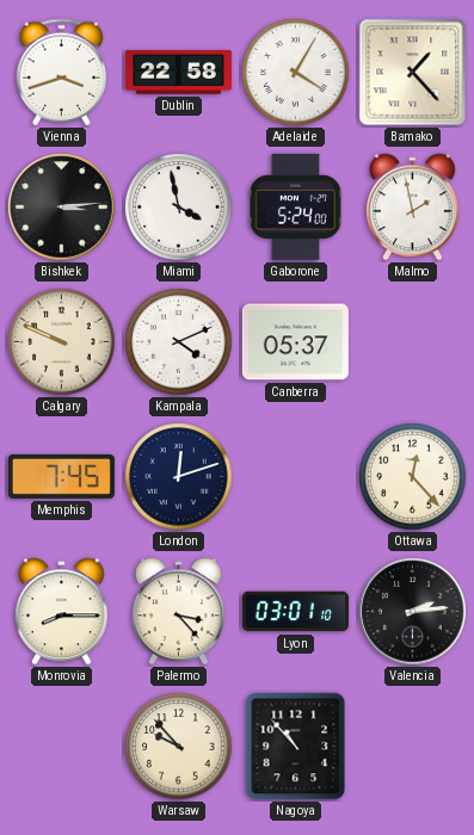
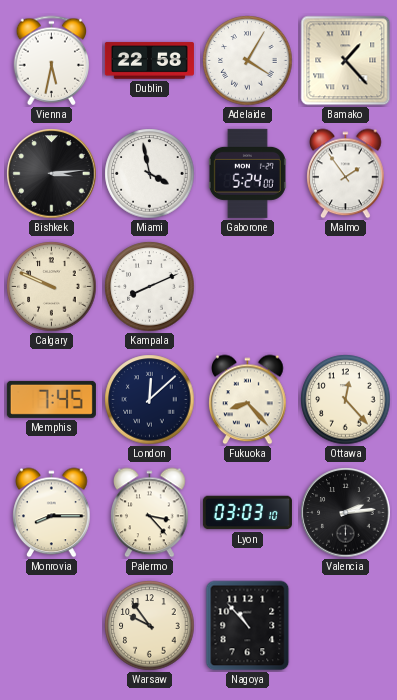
Vienna: 3:42 -> 5:32
Malmo: 1:58 -> 1:54
Kampala: 4:11 -> 8:11
Canberra: 05:37 -> none
London: 12:12 -> 12:08
Fukuoka: none -> 8:23
Lyon: 03:01 -> 03:03
Warsaw: 9:53 -> 9:54
